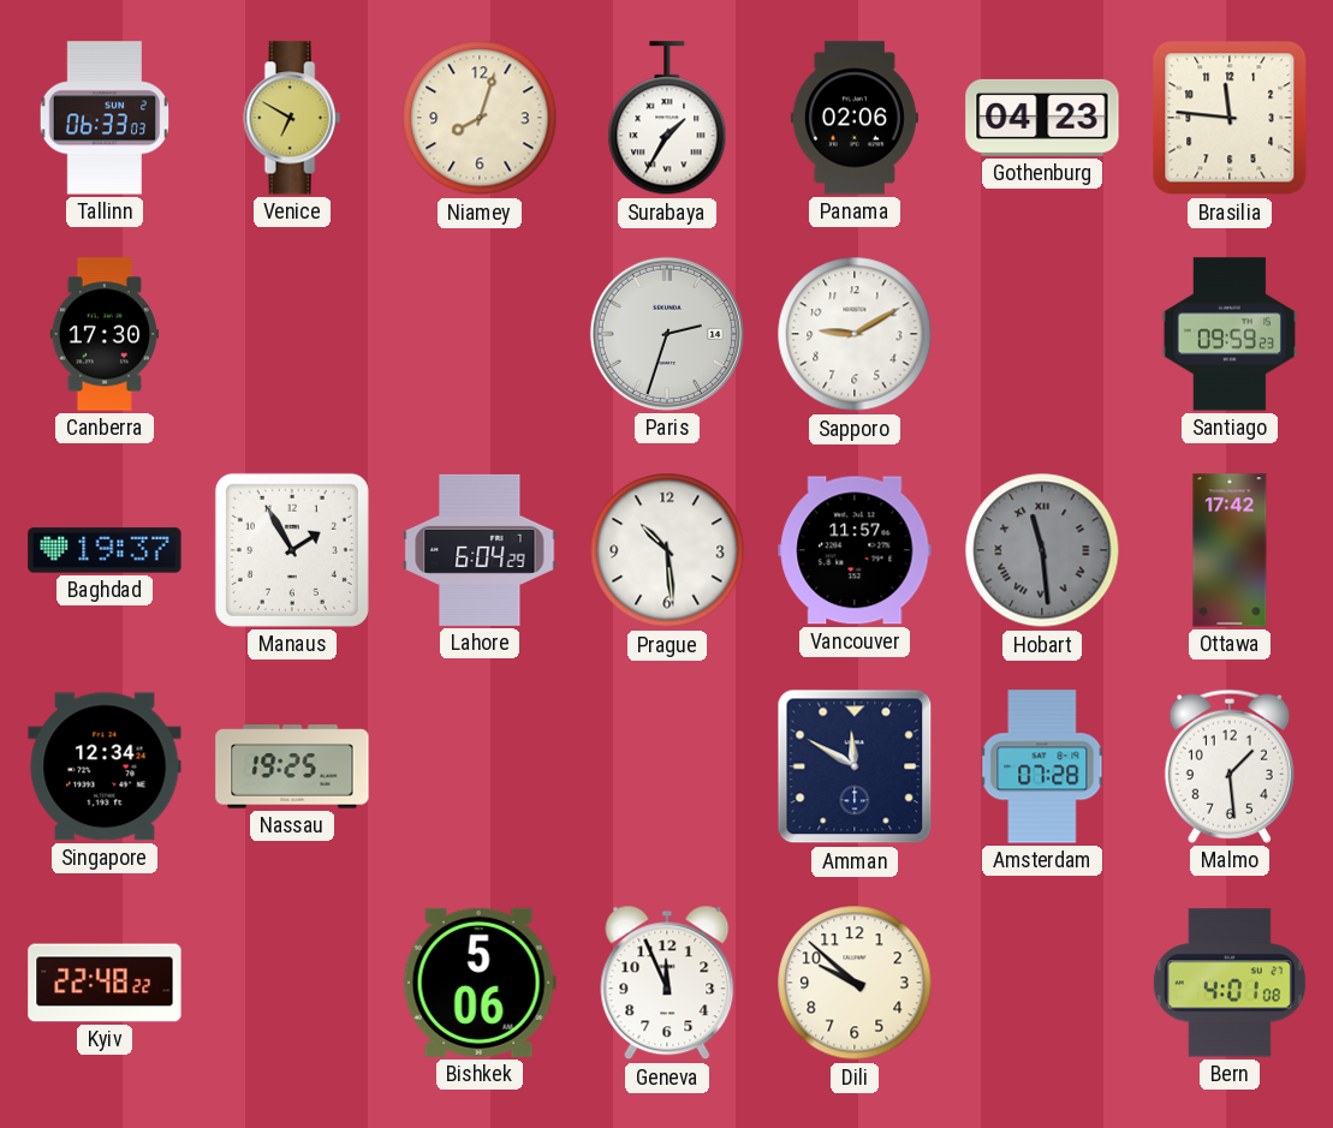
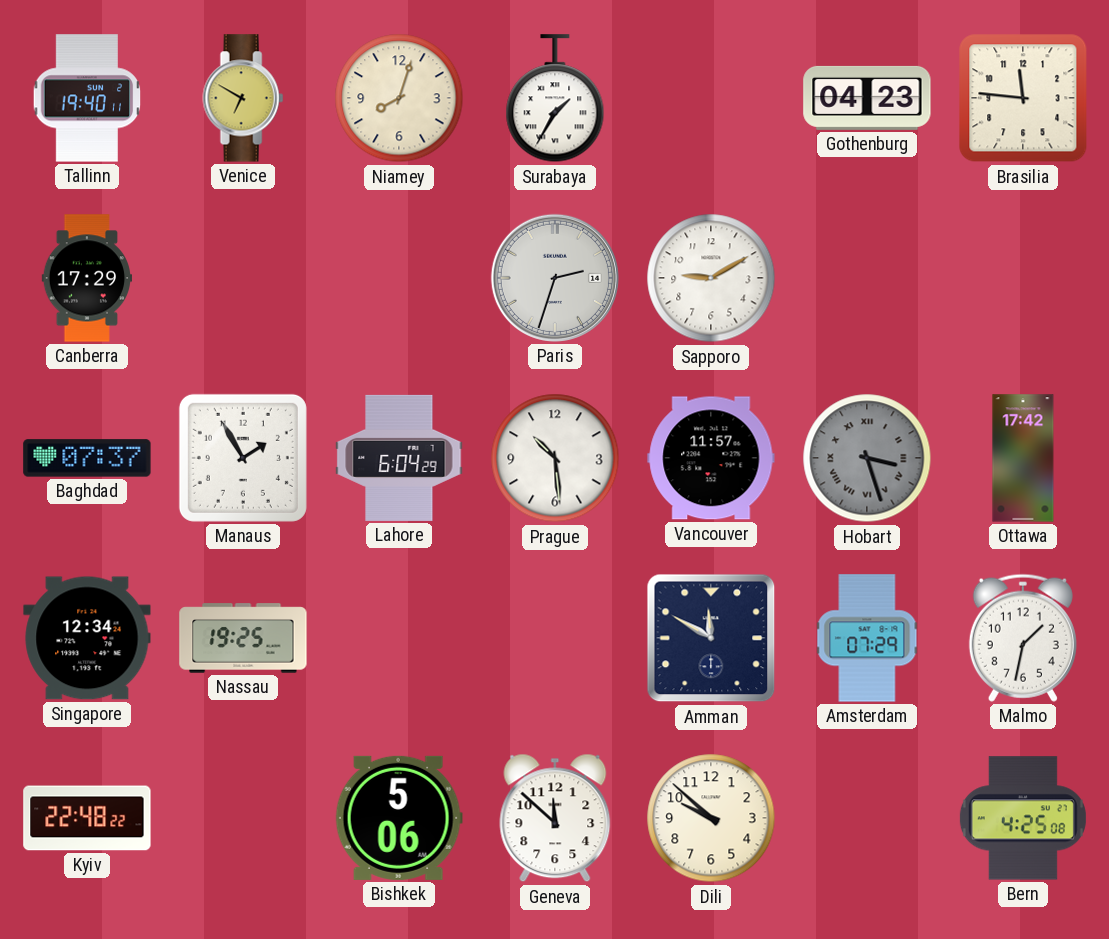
Tallinn: 06:33 -> 19:40
Panama: 02:06 -> none
Canberra: 17:30 -> 17:29
Santiago: 09:59 -> none
Baghdad: 19:37 -> 07:37
Hobart: 11:29 -> 3:27
Amsterdam: 07:28 -> 07:29
Malmo: 1:29 -> 1:32
Geneva: 11:56 -> 11:52
Bern: 4:01 -> 4:25
